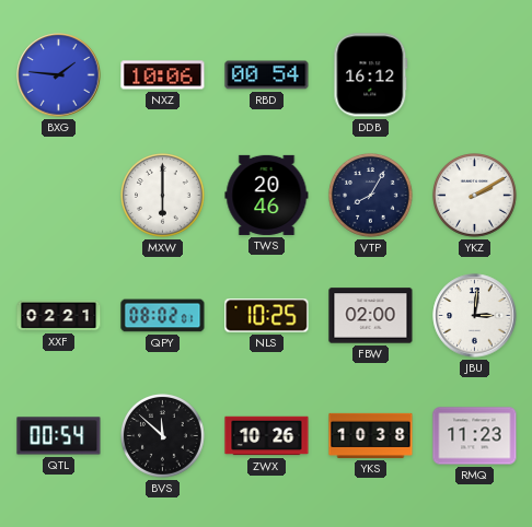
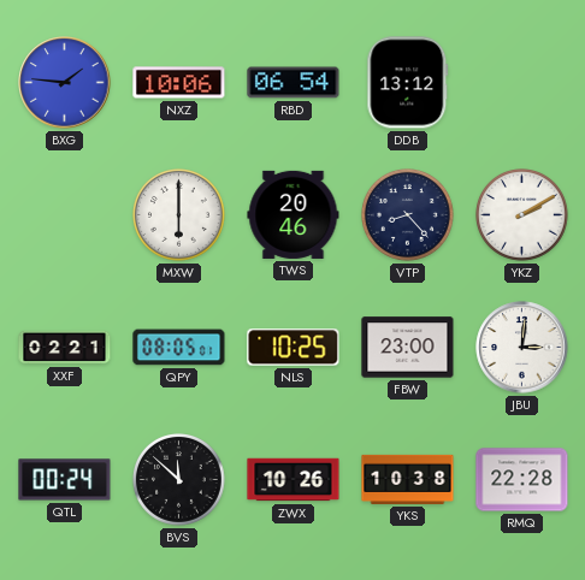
RBD: 00:54 -> 06:54
DDB: 16:12 -> 13:12
VTP: 8:05 -> 8:23
QPY: 08:02 -> 08:05
FBW: 02:00 -> 23:00
QTL: 00:54 -> 00:24
RMQ: 11:23 -> 22:28
